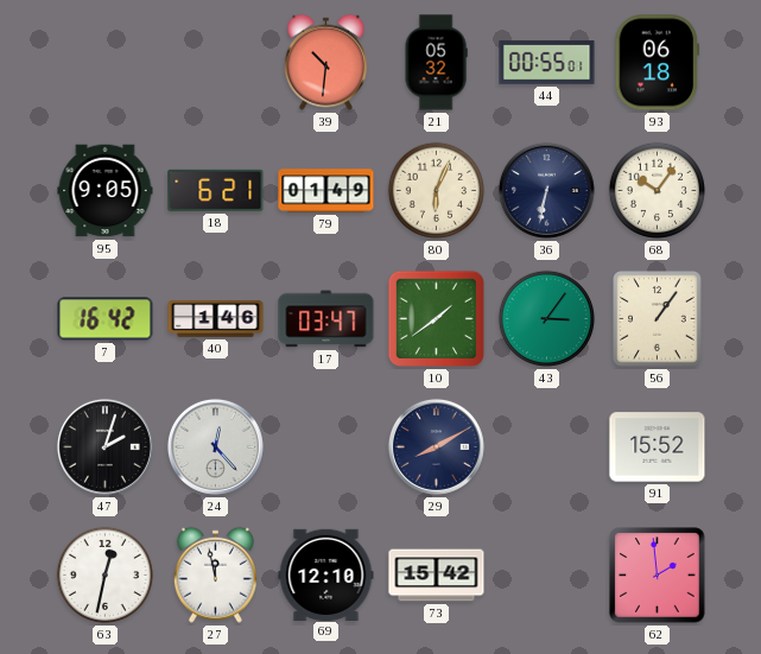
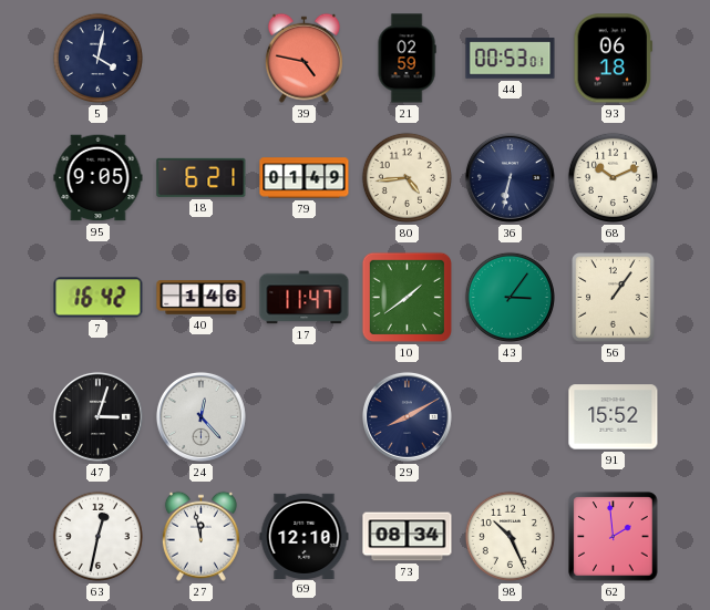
5: none -> 4:02
39: 10:31 -> 4:47
21: 05:32 -> 02:59
44: 00:55 -> 00:53
80: 6:04 -> 4:44
68: 10:06 -> 10:11
17: 03:47 -> 11:47
47: 2:03 -> 3:03
73: 15:42 -> 08:34
98: none -> 10:26
